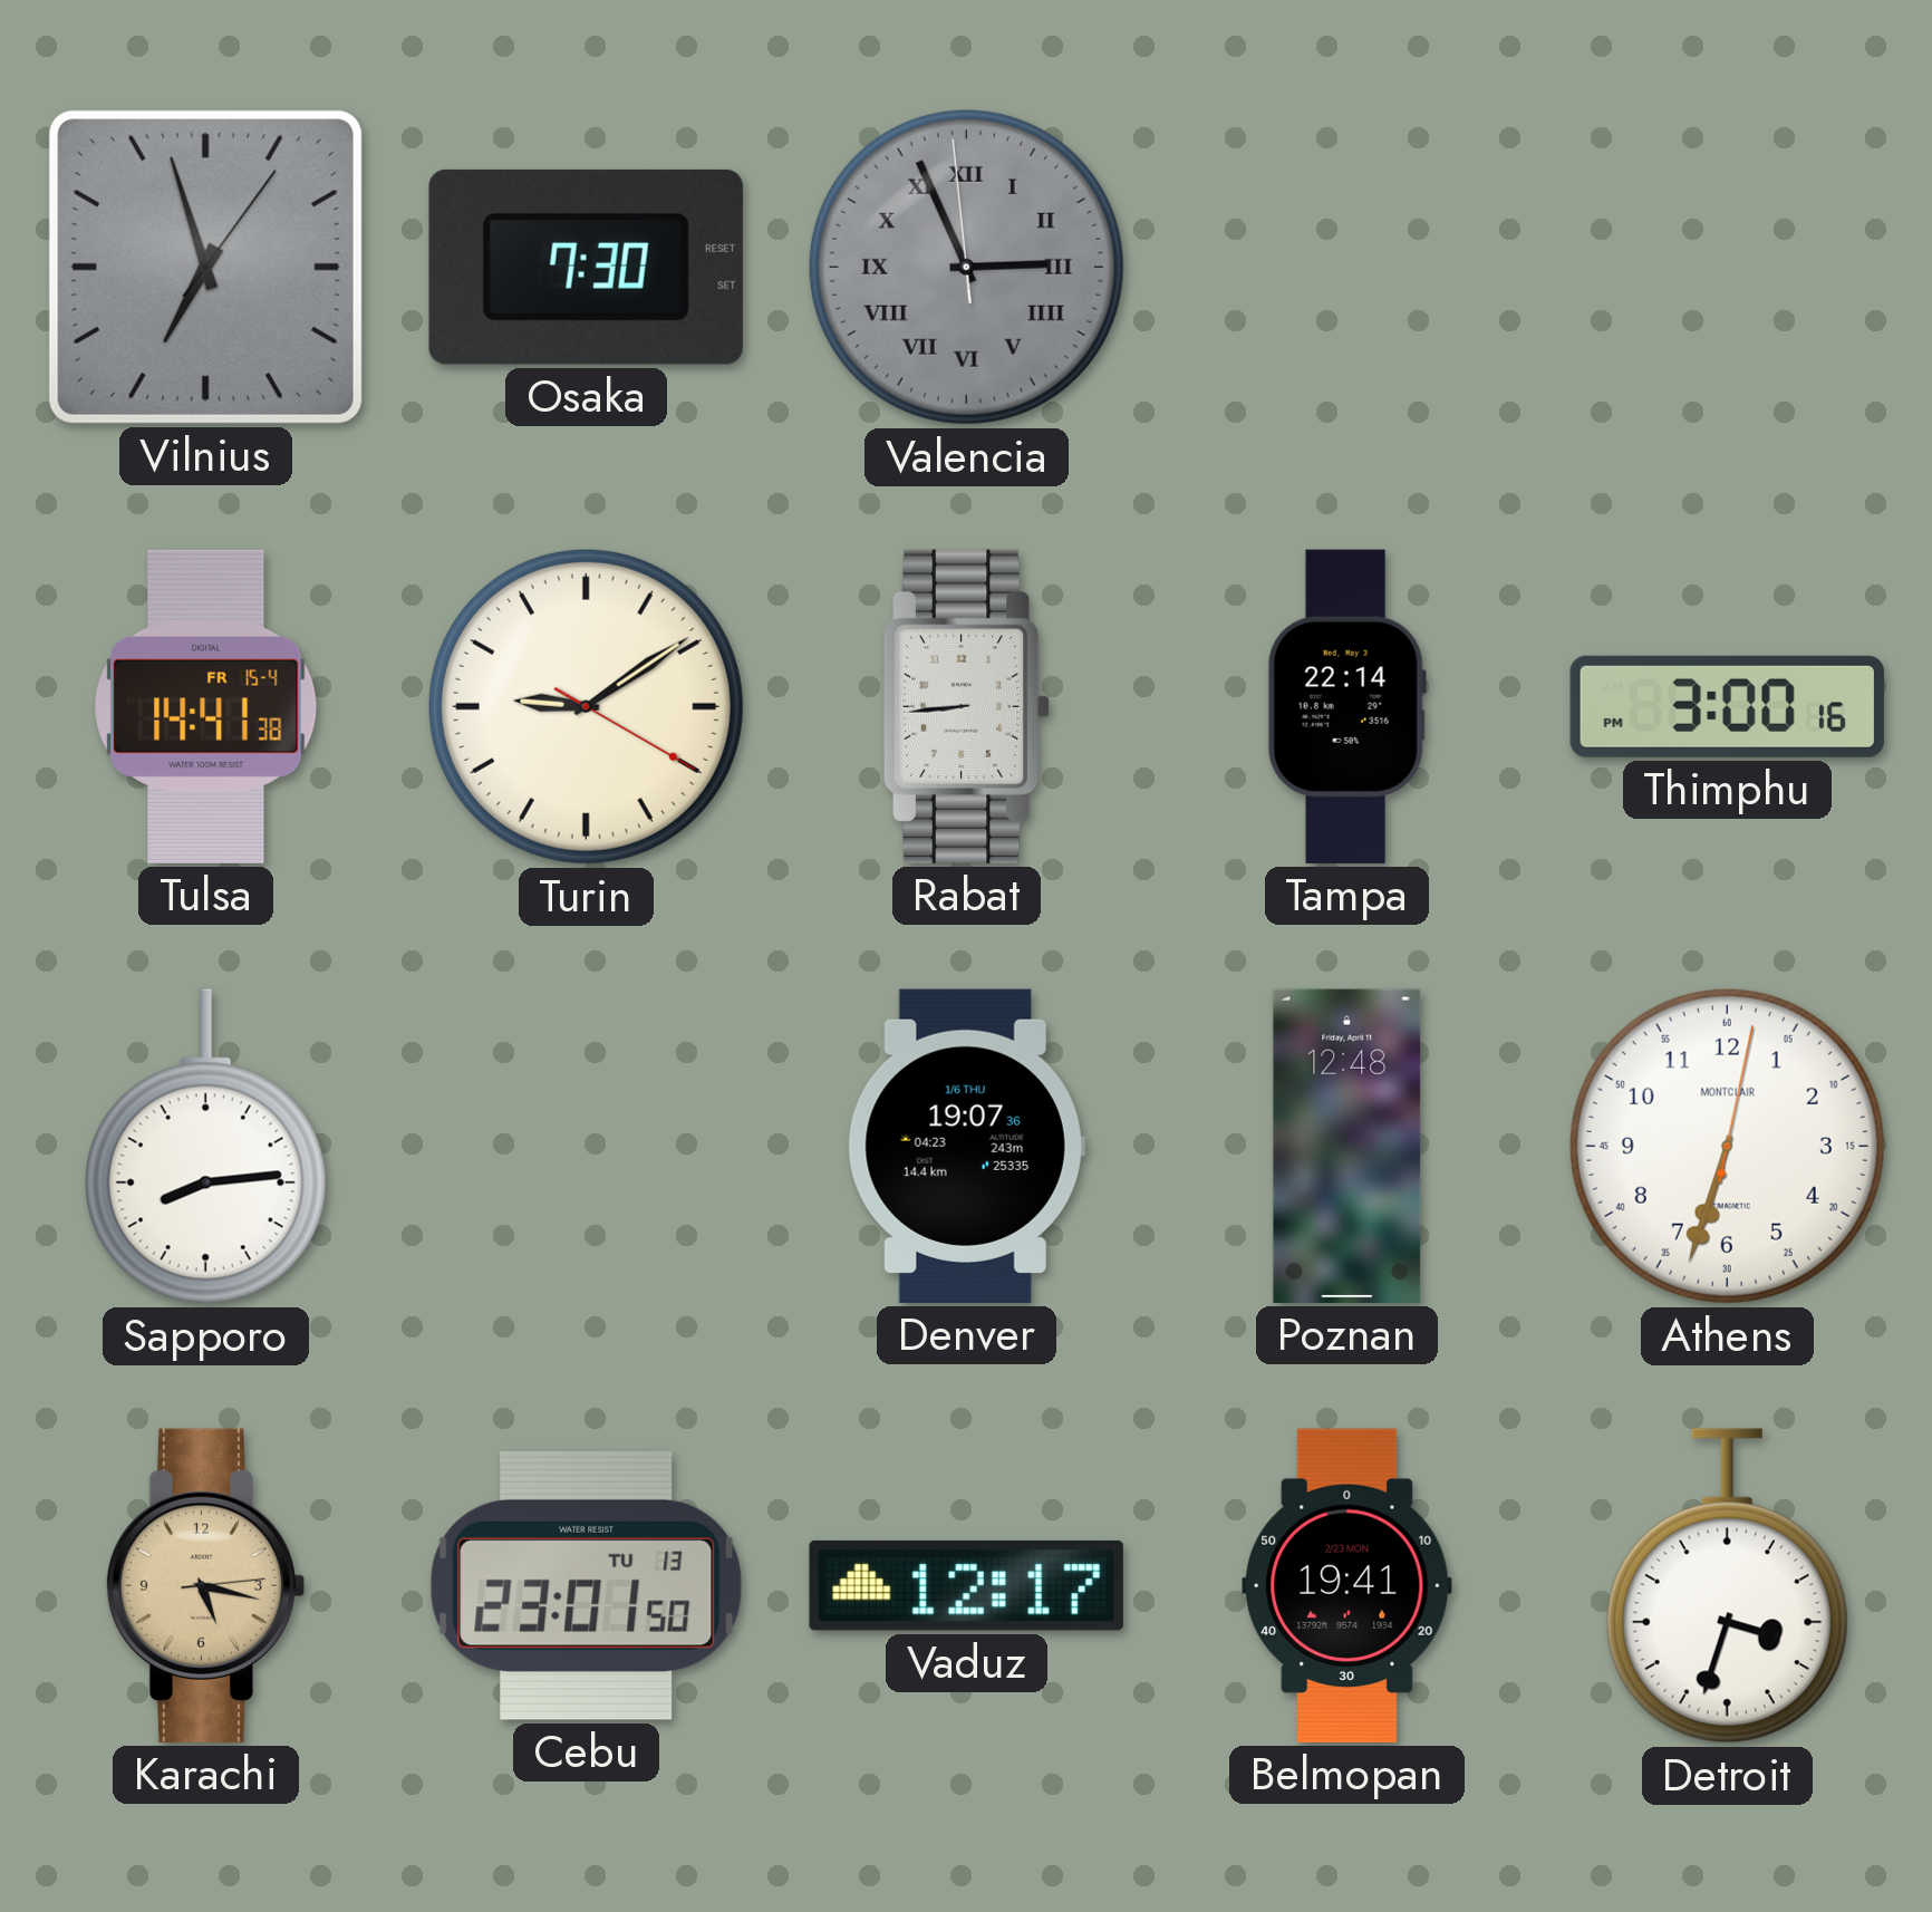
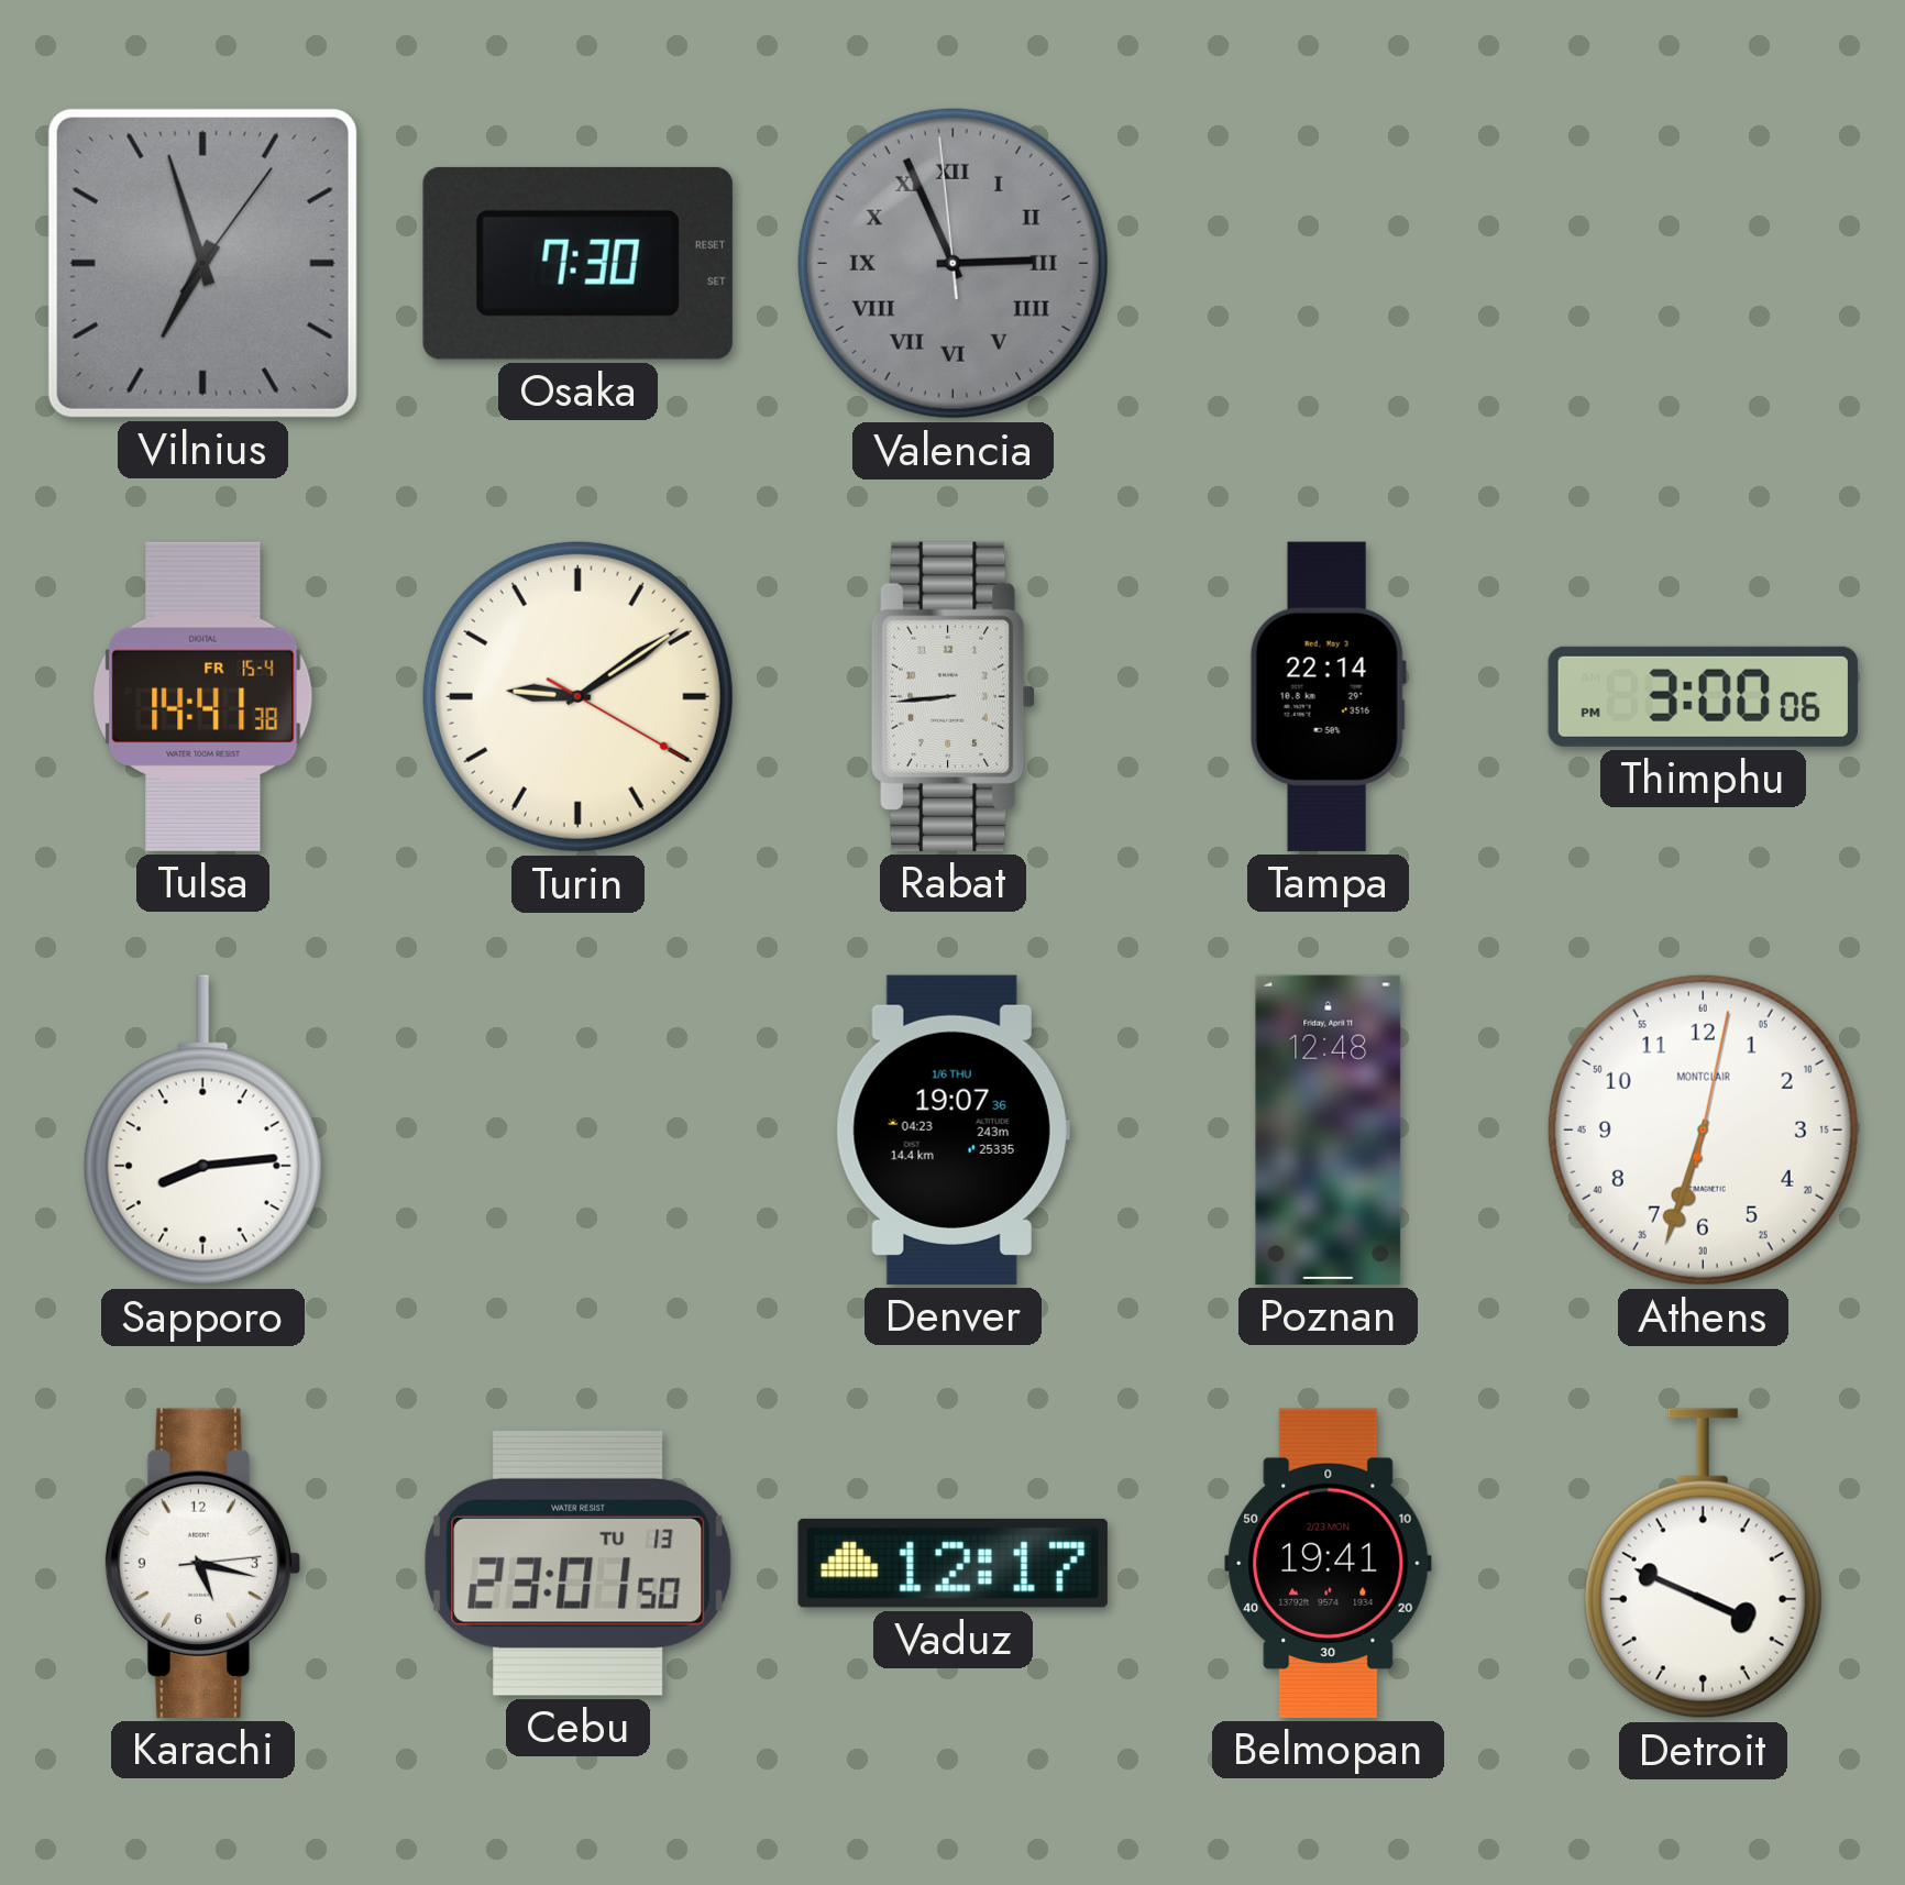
Thimphu: 3:00:16 PM -> 3:00:06 PM
Karachi dial: champagne -> white
Detroit: 3:33 -> 3:49
